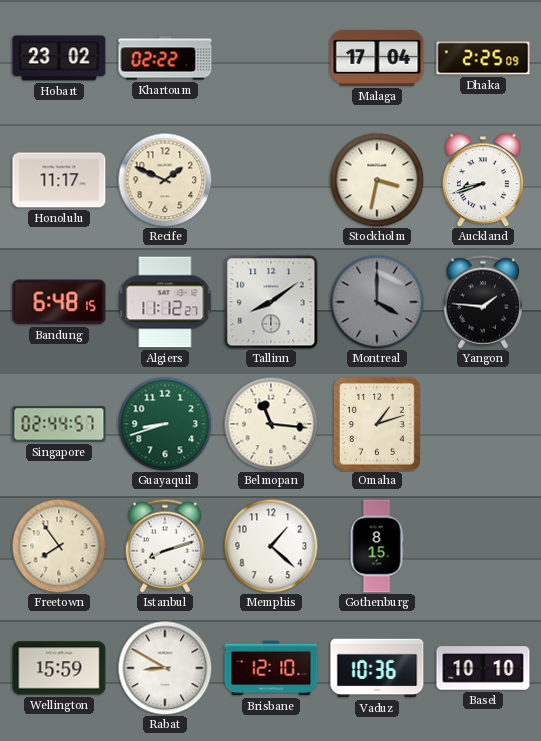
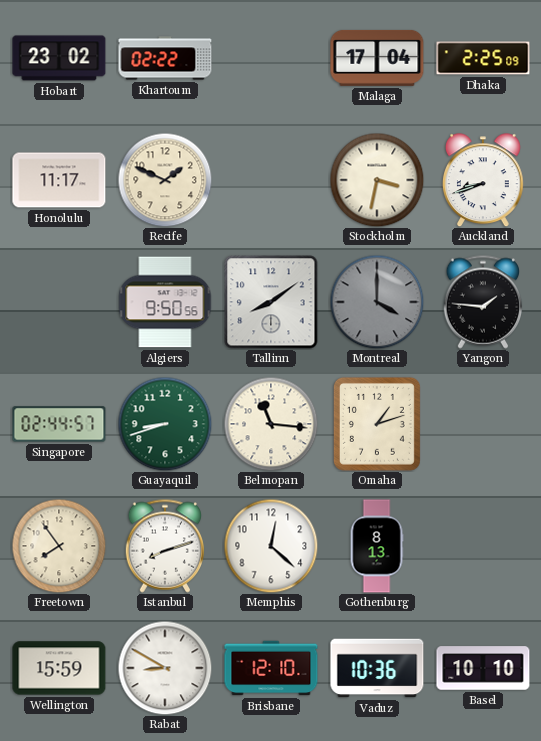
Bandung: 6:48 -> none
Algiers: 11:12 -> 9:50
Memphis: 1:22 -> 12:22
Gothenburg: 8:15 -> 8:13
